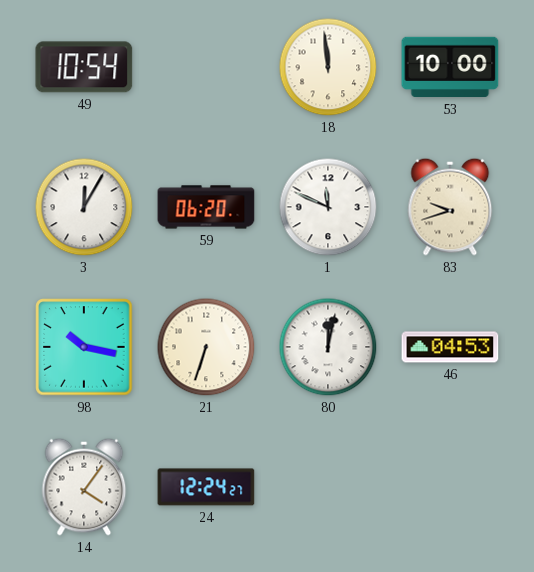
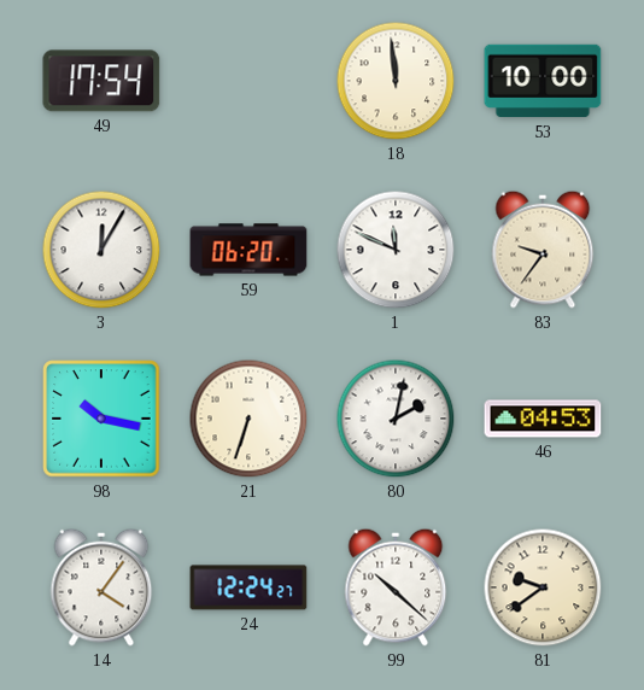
49: 10:54 -> 17:54
83: 9:42 -> 9:36
80: 12:02 -> 2:02
99: none -> 10:22
81: none -> 9:39
